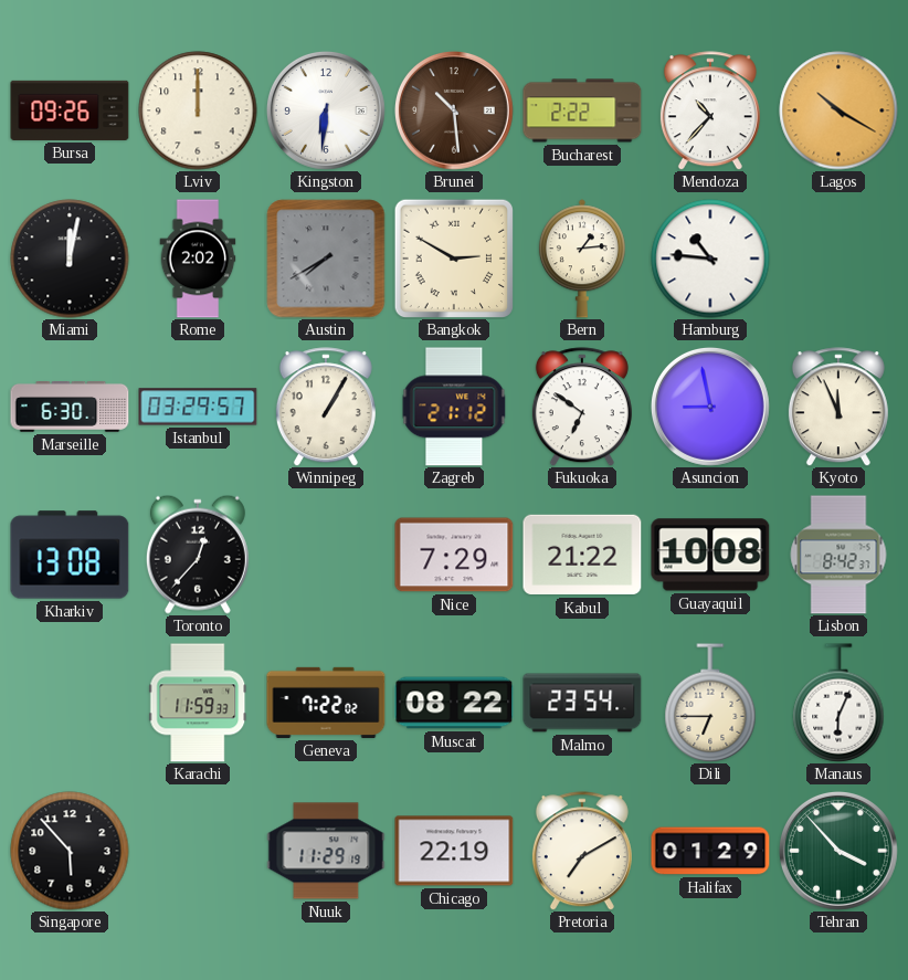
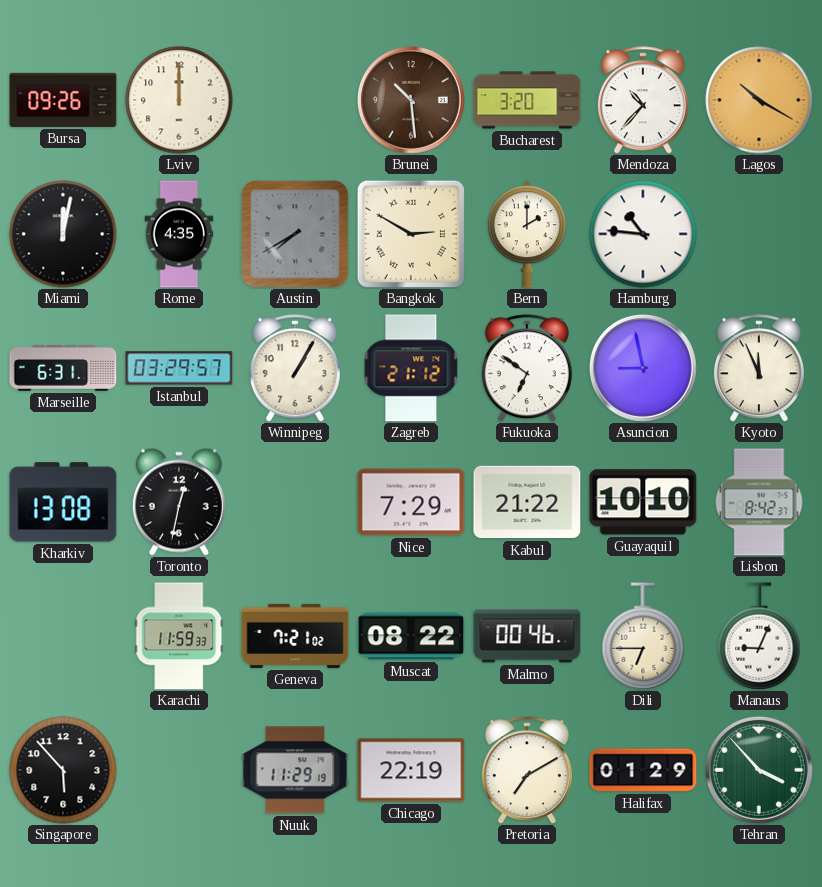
Kingston: 6:31 -> none
Bucharest: 2:22 -> 3:20
Rome: 2:02 -> 4:35
Bern: 1:14 -> 2:00
Marseille: 6:30 -> 6:31
Toronto: 12:37 -> 12:32
Guayaquil: 10:08 -> 10:10
Geneva: 7:22 -> 7:21
Malmo: 23:54 -> 00:46
Manaus: 6:04 -> 9:04
